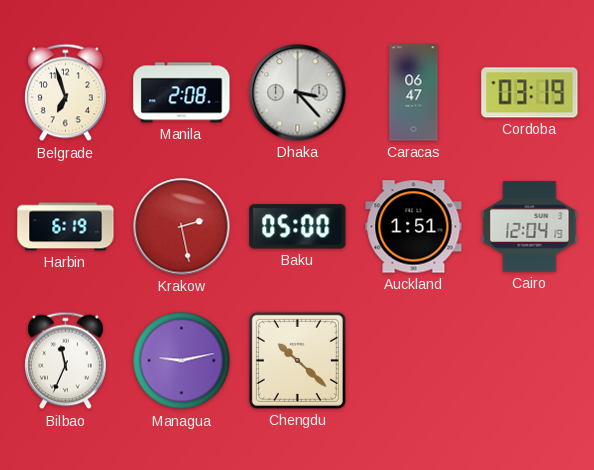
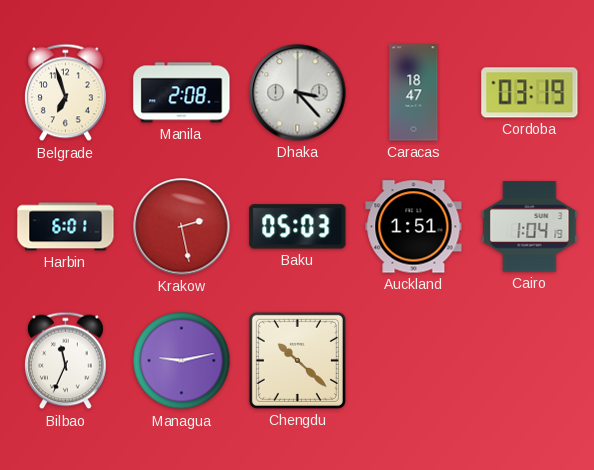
Caracas: 06:47 -> 18:47
Harbin: 6:19 -> 6:01
Baku: 05:00 -> 05:03
Cairo: 12:04 -> 1:04
